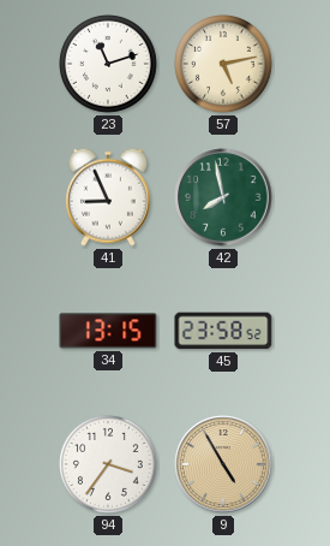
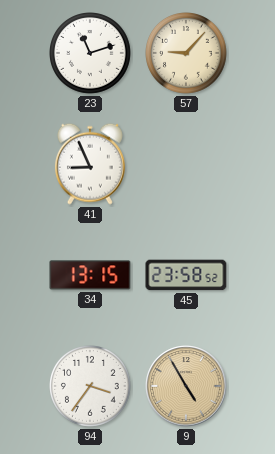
57: 5:13 -> 9:07
42: 7:58 -> none
